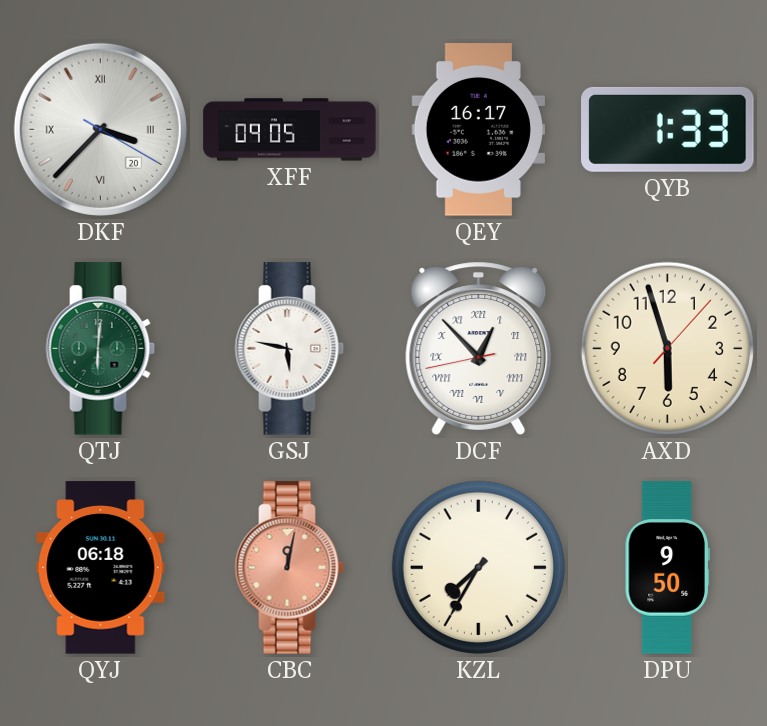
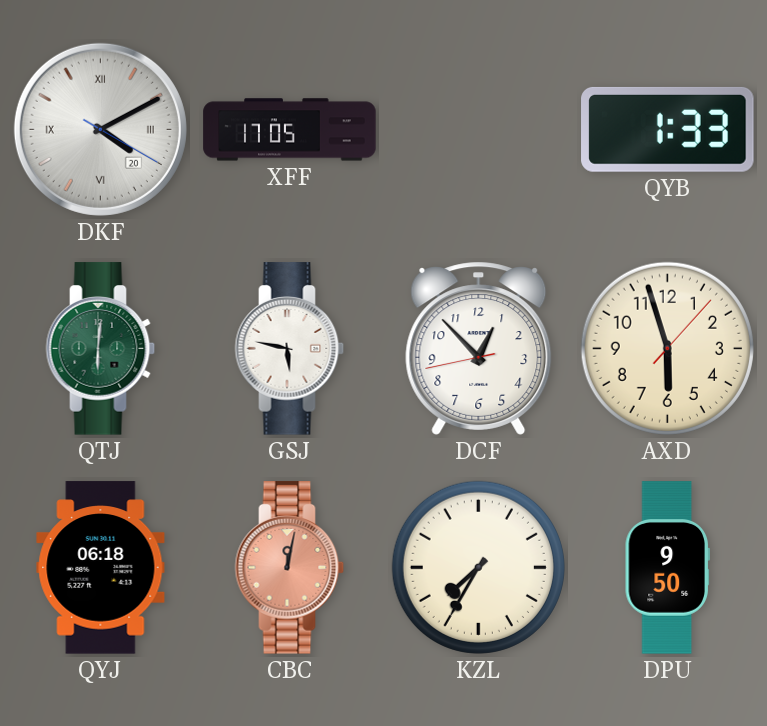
DKF: 3:37 -> 4:10
XFF: 09:05 -> 17:05
QEY: 16:17 -> none
DCF numerals: Roman -> Arabic
